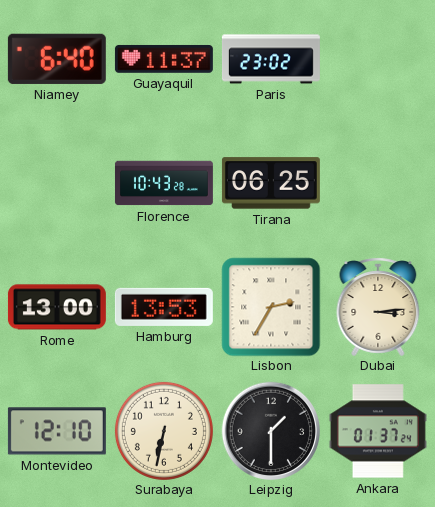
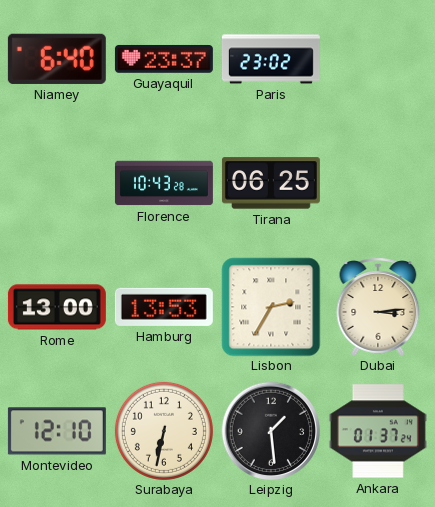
Guayaquil: 11:37 -> 23:37
Leipzig: 1:30 -> 1:29
